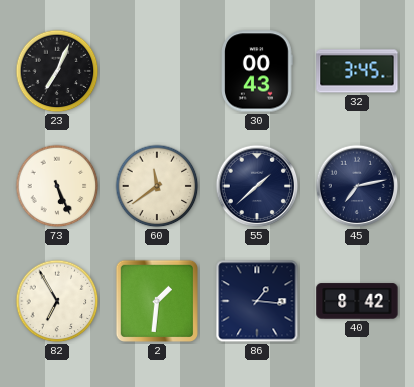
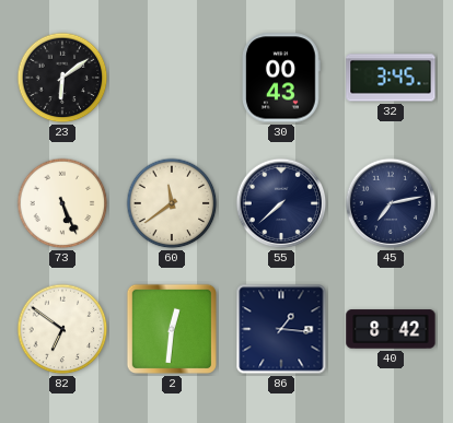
23: 7:04 -> 6:09
55: 1:38 -> 7:38
82: 6:55 -> 6:51
2: 1:31 -> 12:31
